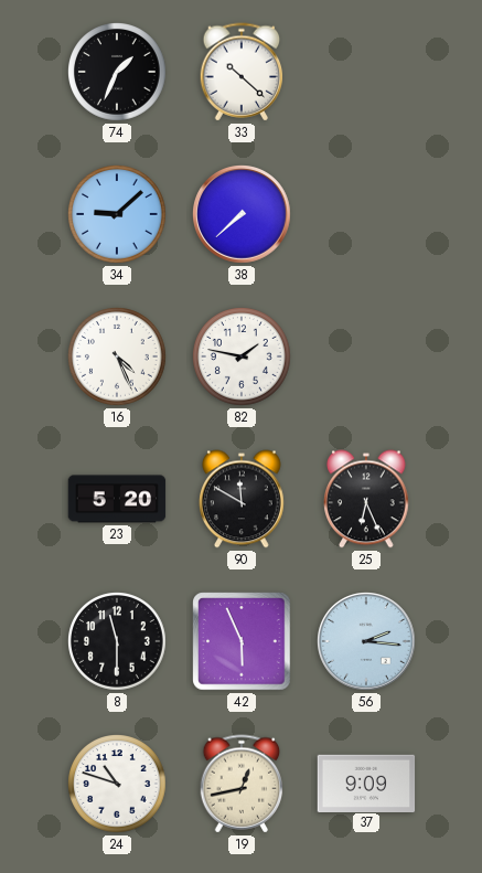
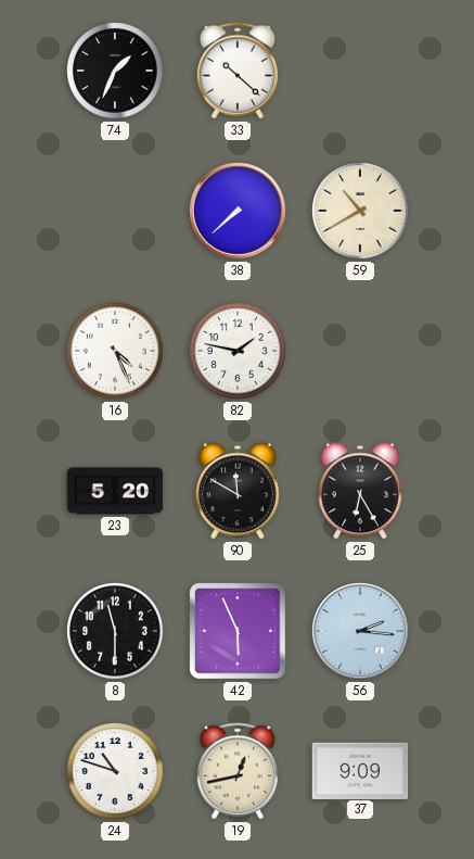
34: 9:08 -> none
59: none -> 10:40
25: 6:26 -> 6:25
